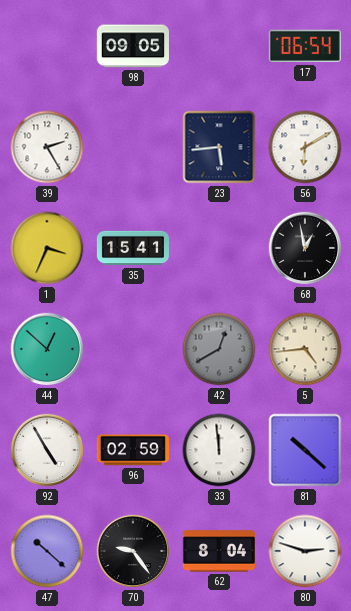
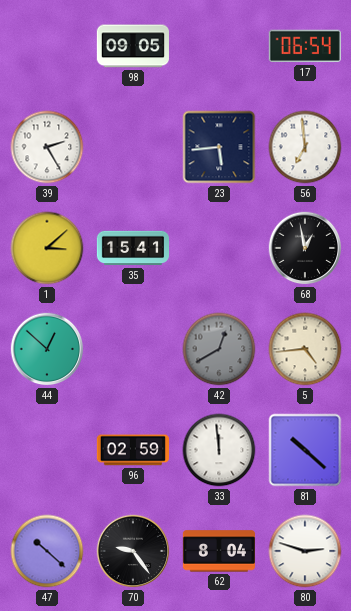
56: 6:10 -> 6:59
1: 3:34 -> 3:08
92: 4:55 -> none
